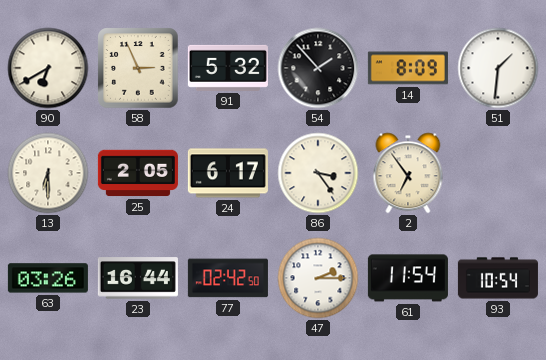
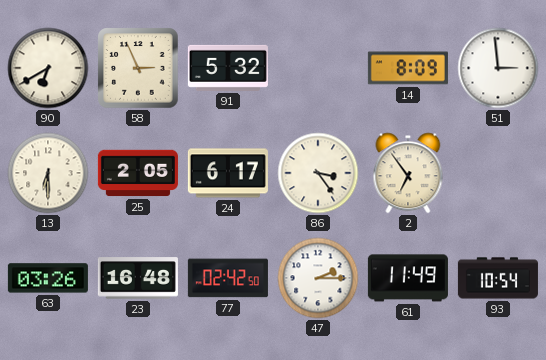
54: 1:53 -> none
51: 1:31 -> 2:59
23: 16:44 -> 16:48
61: 11:54 -> 11:49
